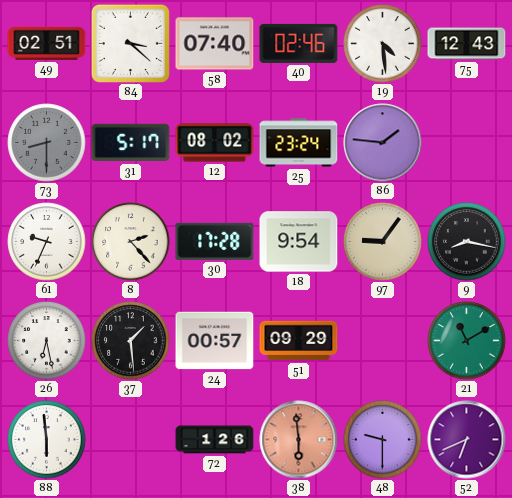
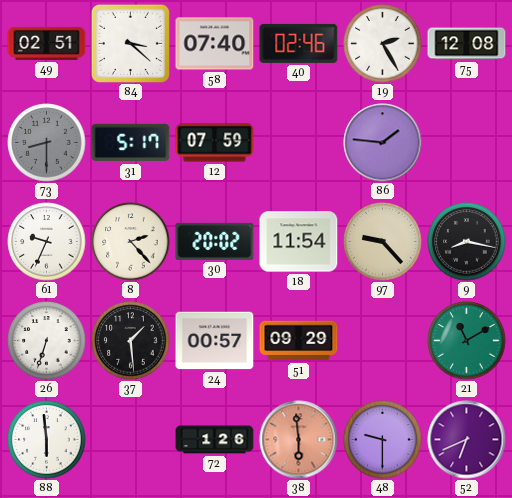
19: 4:29 -> 2:25
75: 12:43 -> 12:08
12: 08:02 -> 07:59
25: 23:24 -> none
30: 17:28 -> 20:02
18: 9:54 -> 11:54
97: 9:06 -> 9:23
26: 6:28 -> 6:33
